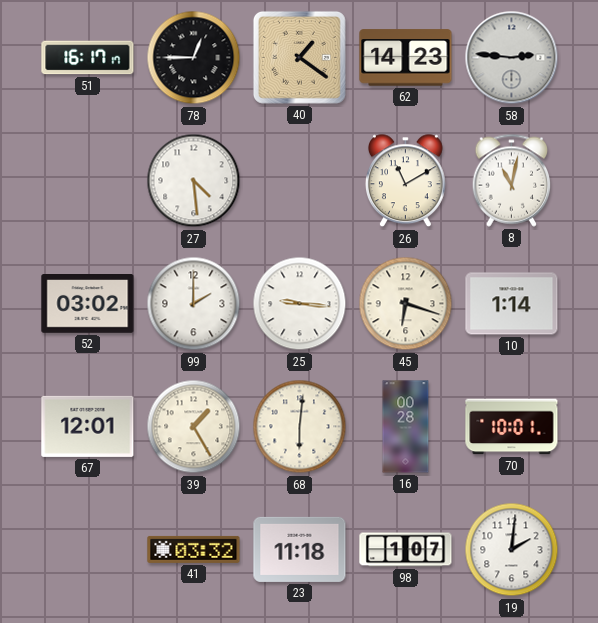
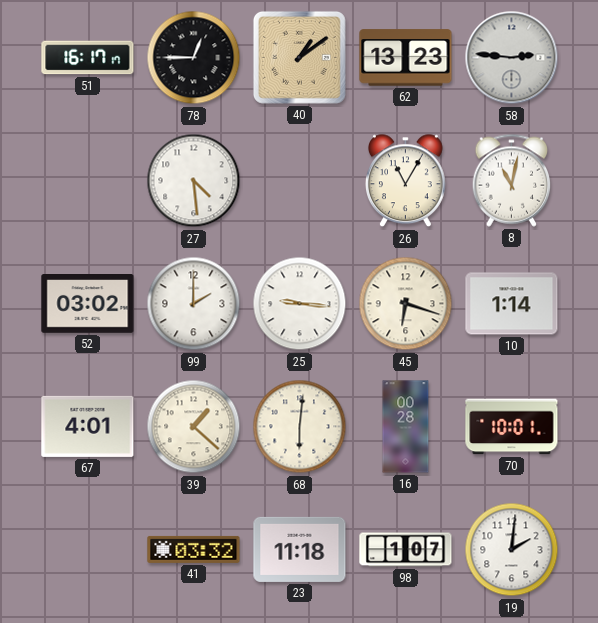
40: 1:21 -> 1:09
62: 14:23 -> 13:23
26: 11:10 -> 11:05
67: 12:01 -> 4:01
39: 1:25 -> 1:22
